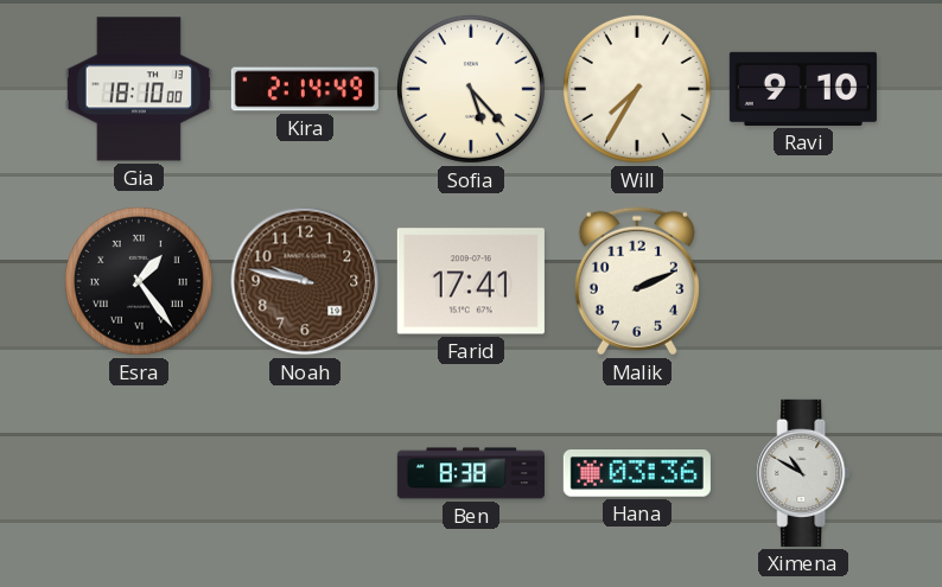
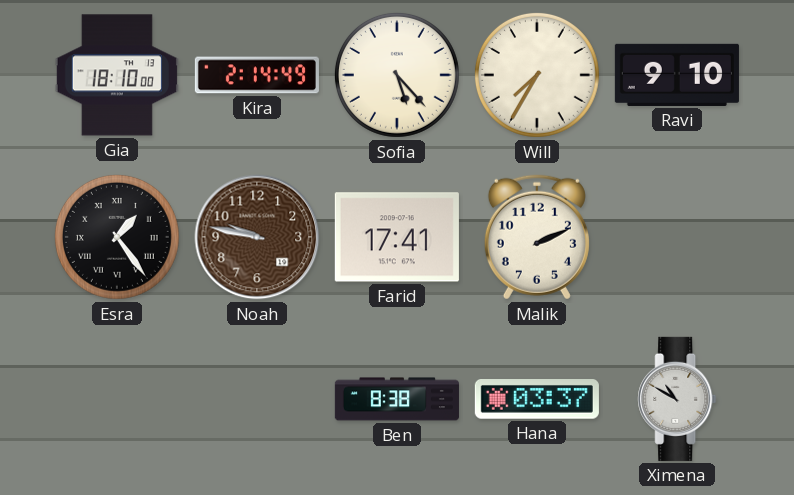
Hana: 03:36 -> 03:37
